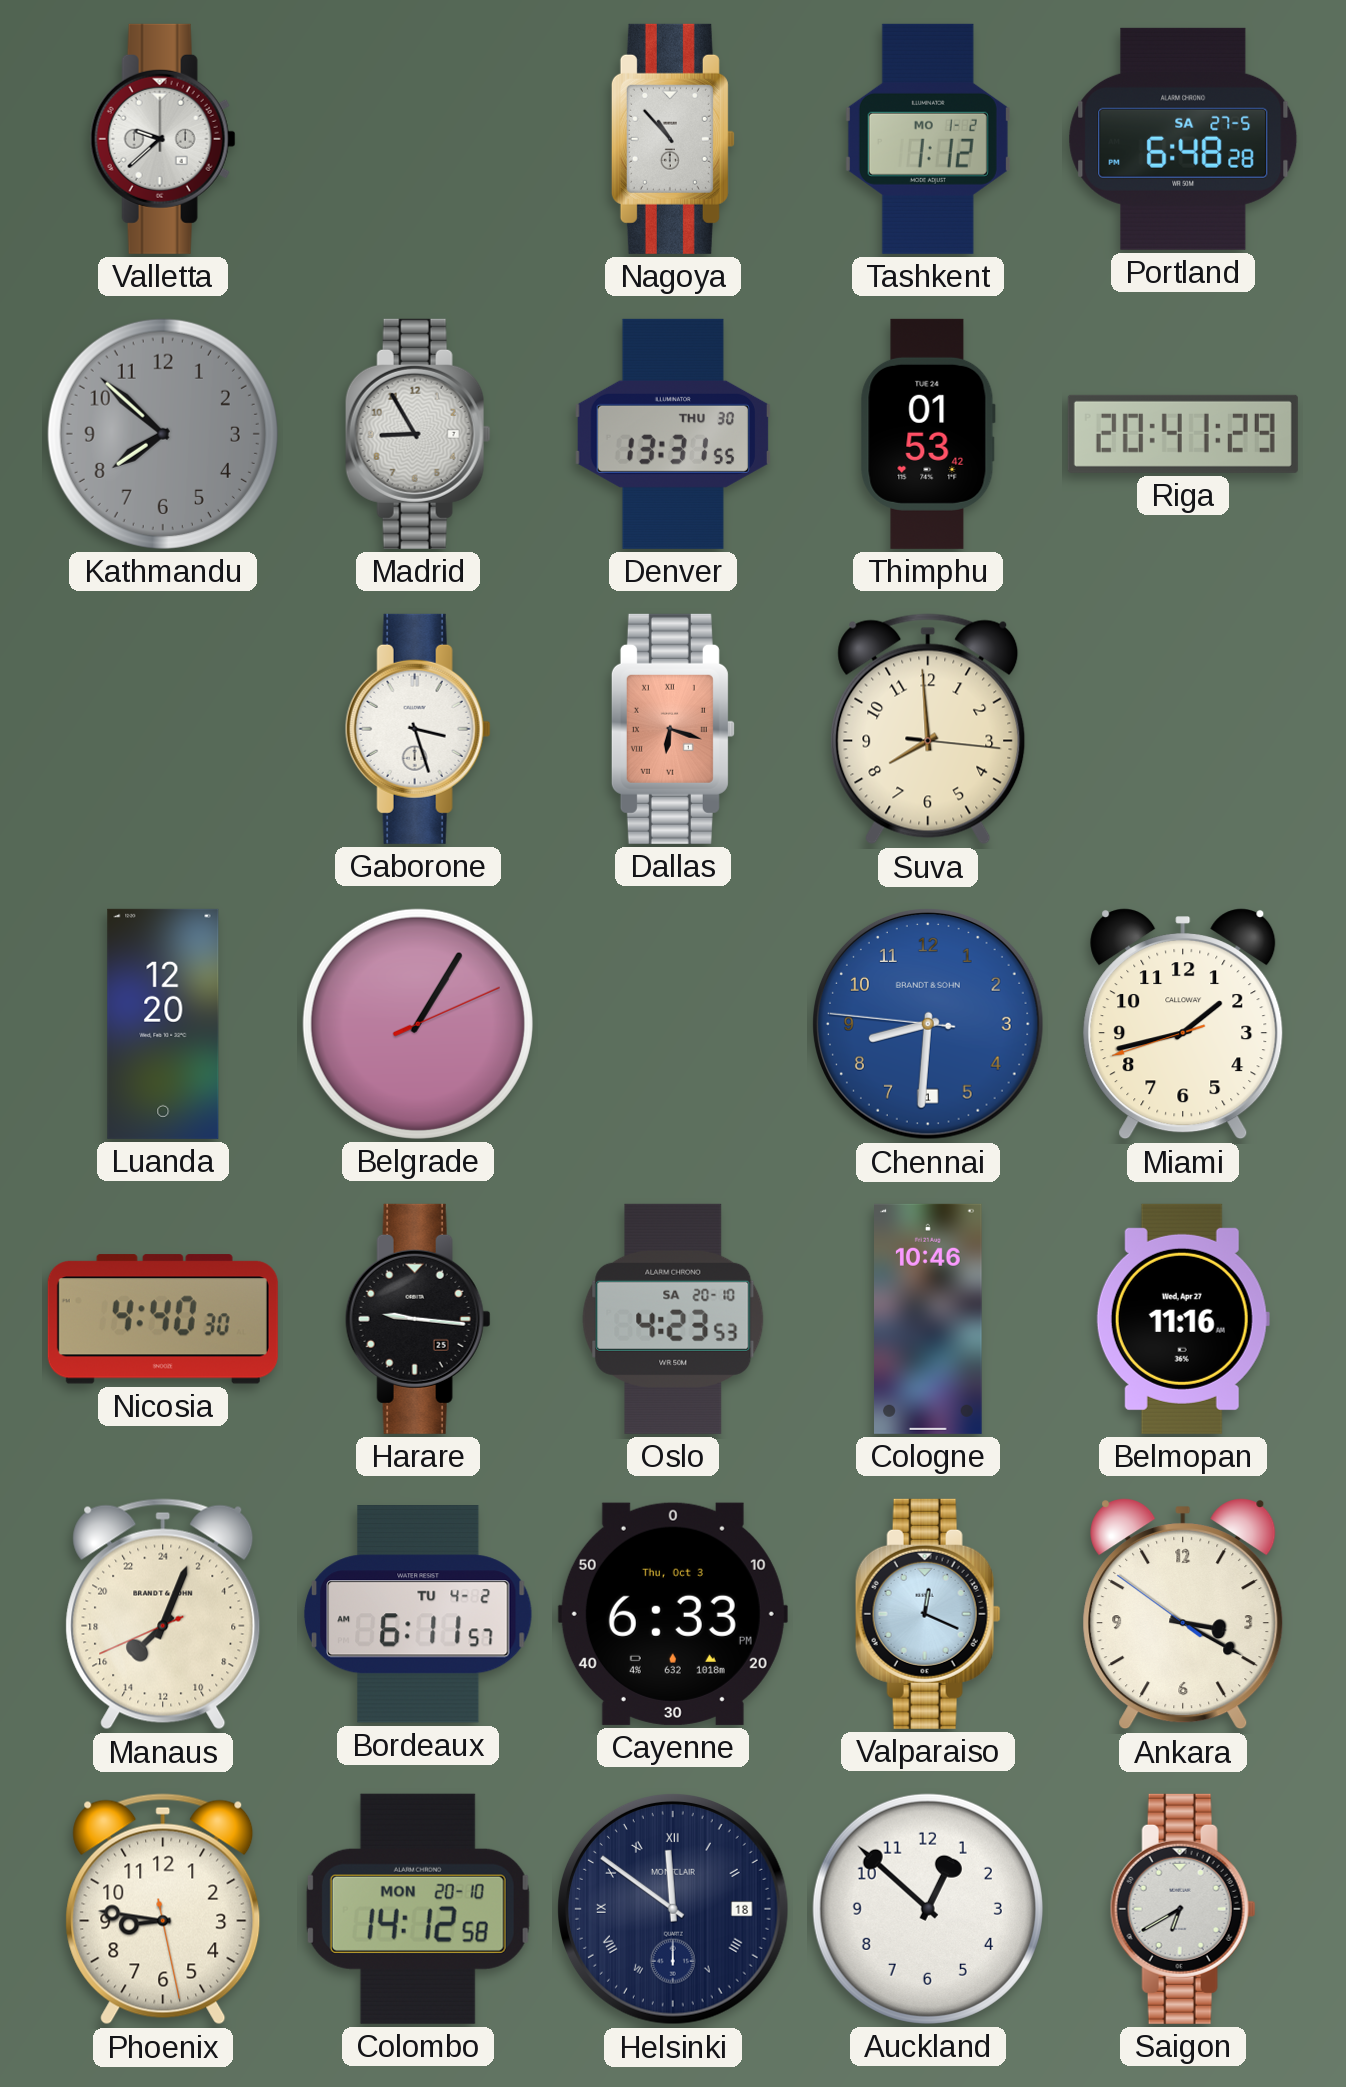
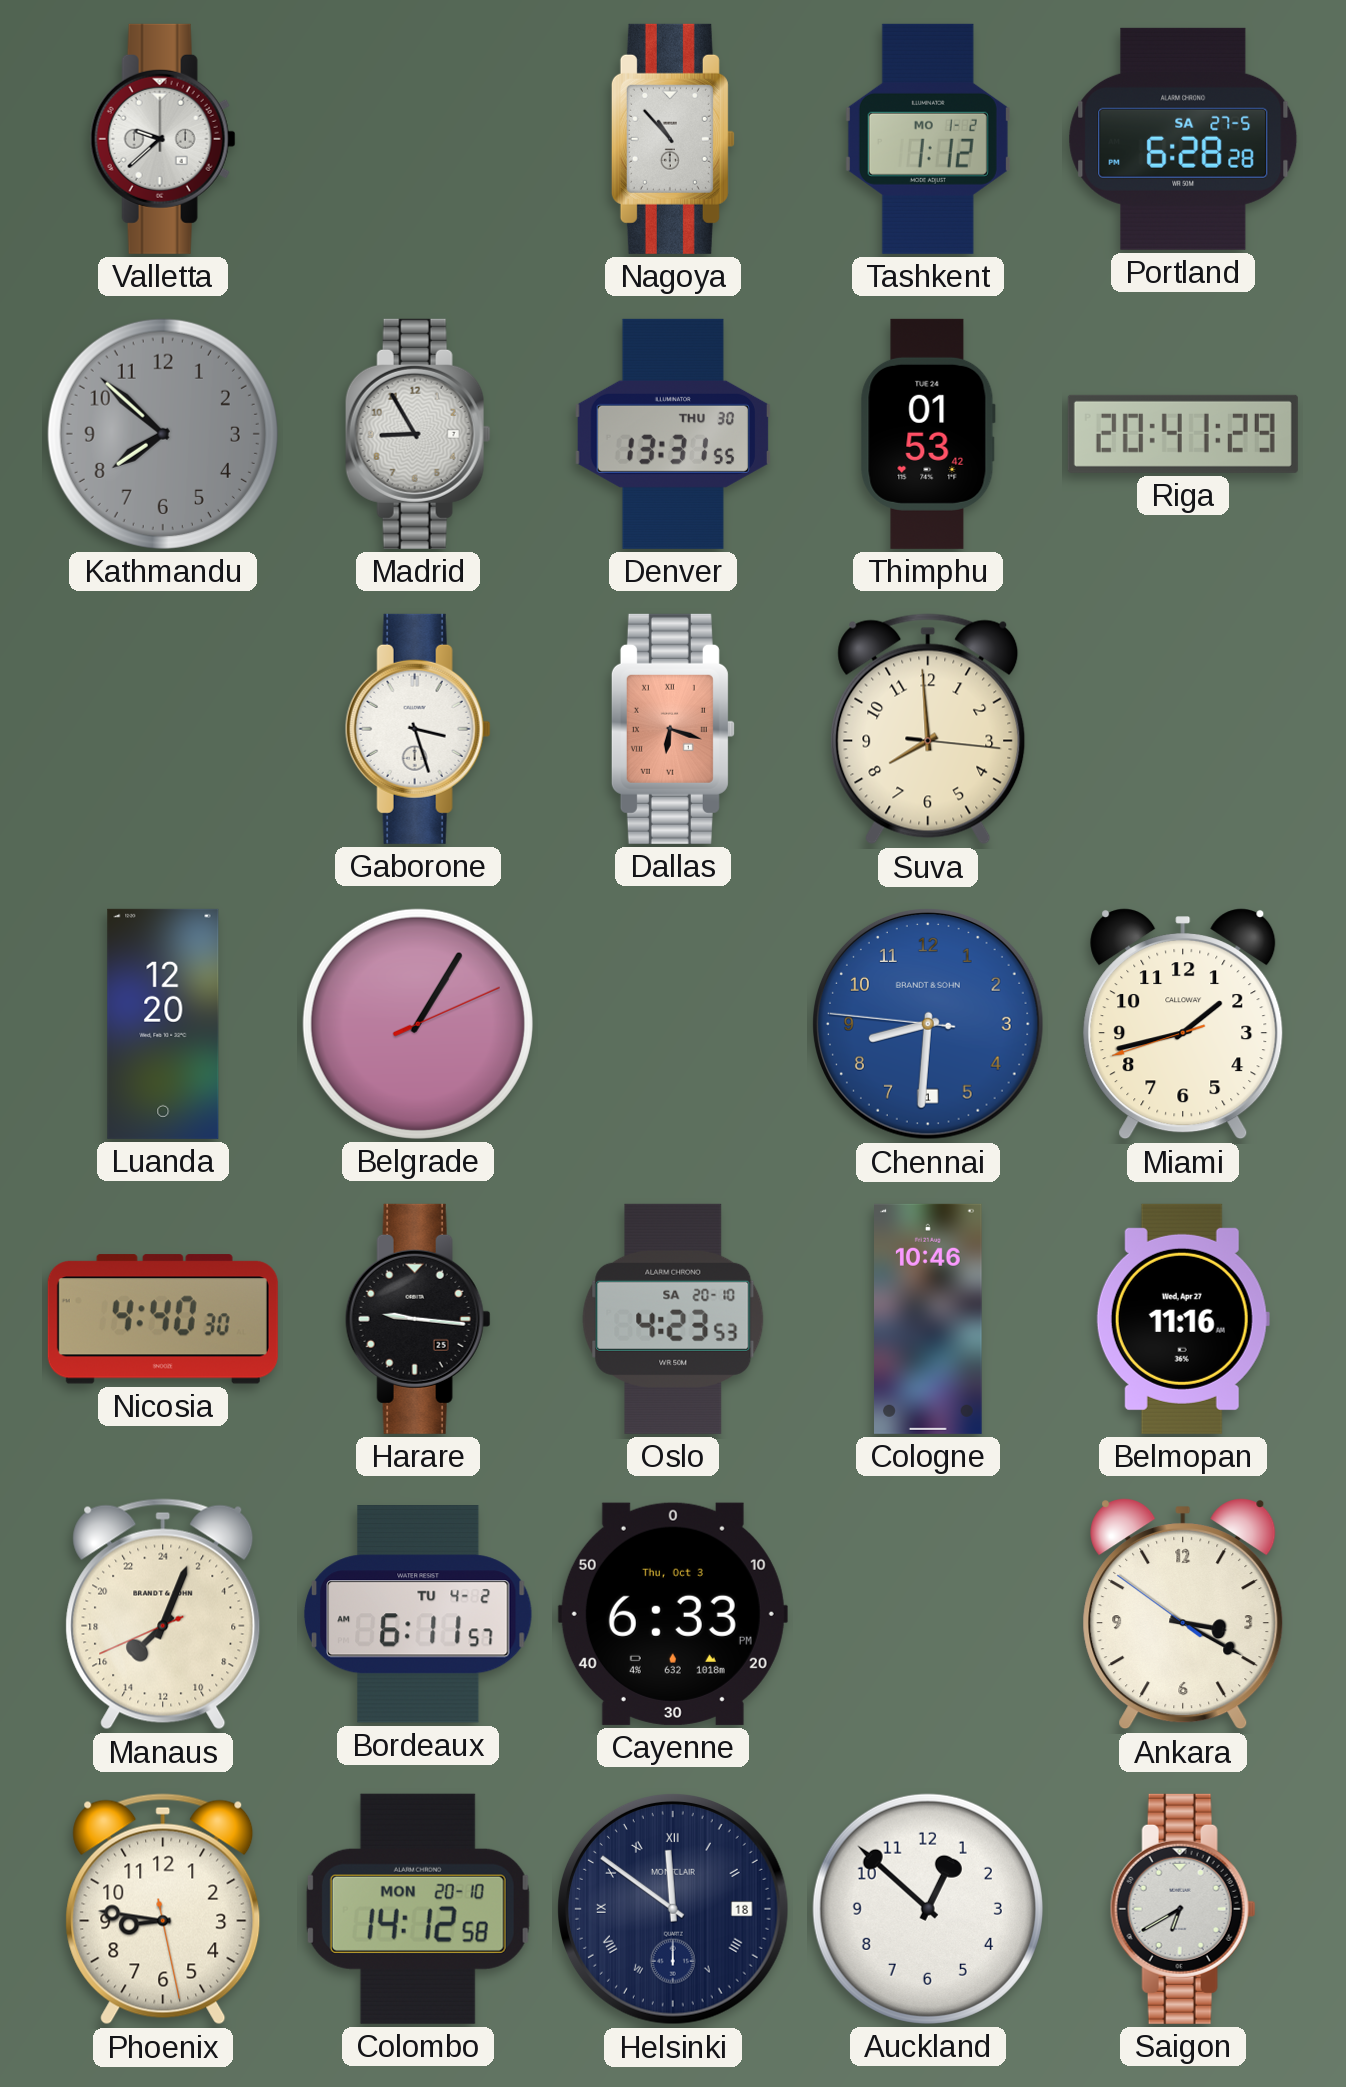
Portland: 6:48 -> 6:28
Valparaiso: 12:19 -> none
